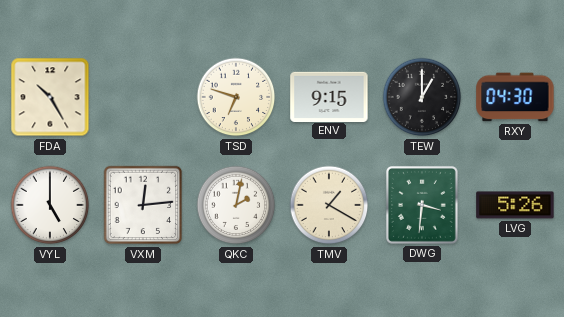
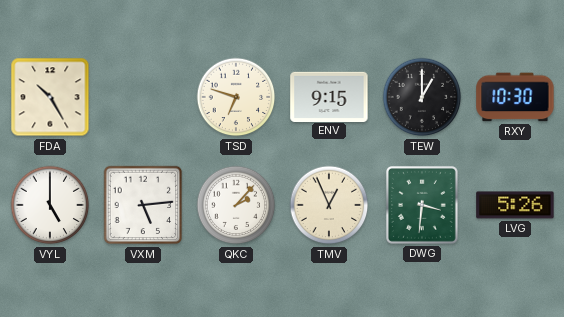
RXY: 04:30 -> 10:30
VXM: 12:14 -> 5:14
QKC: 2:02 -> 2:07
TMV: 1:20 -> 12:56
